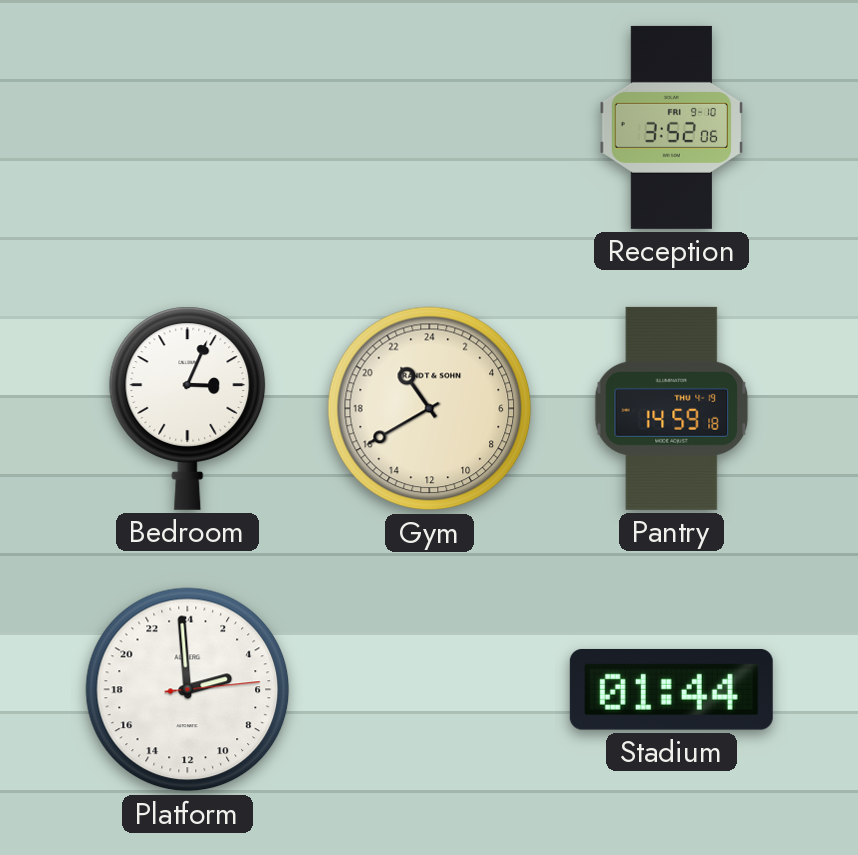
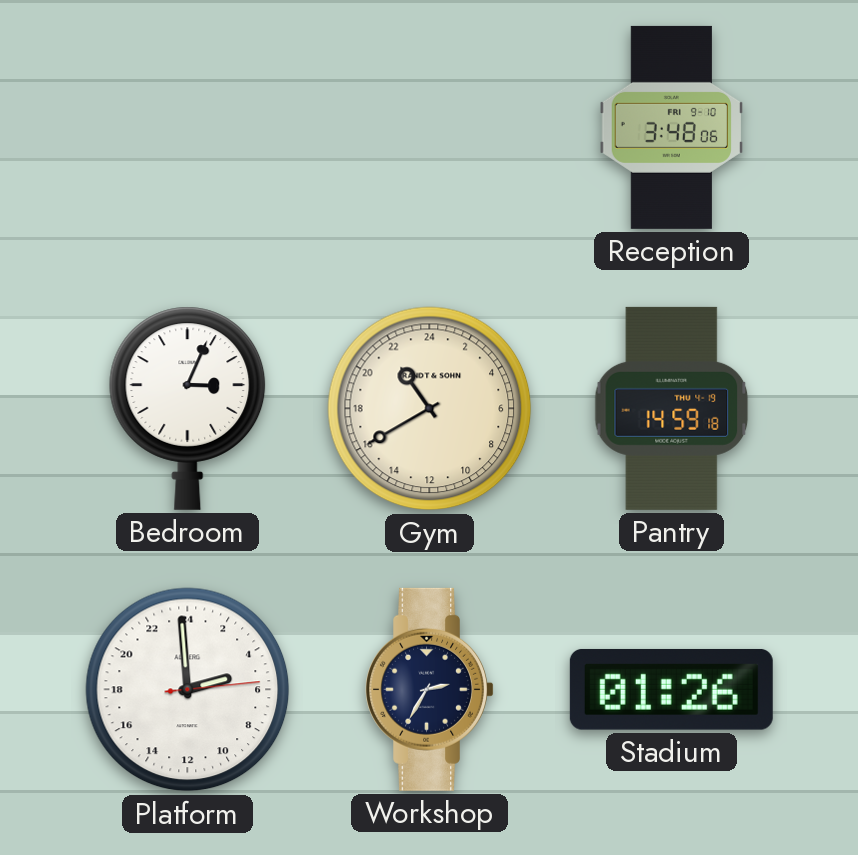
Reception: 3:52 -> 3:48
Workshop: none -> 2:35
Stadium: 01:44 -> 01:26
